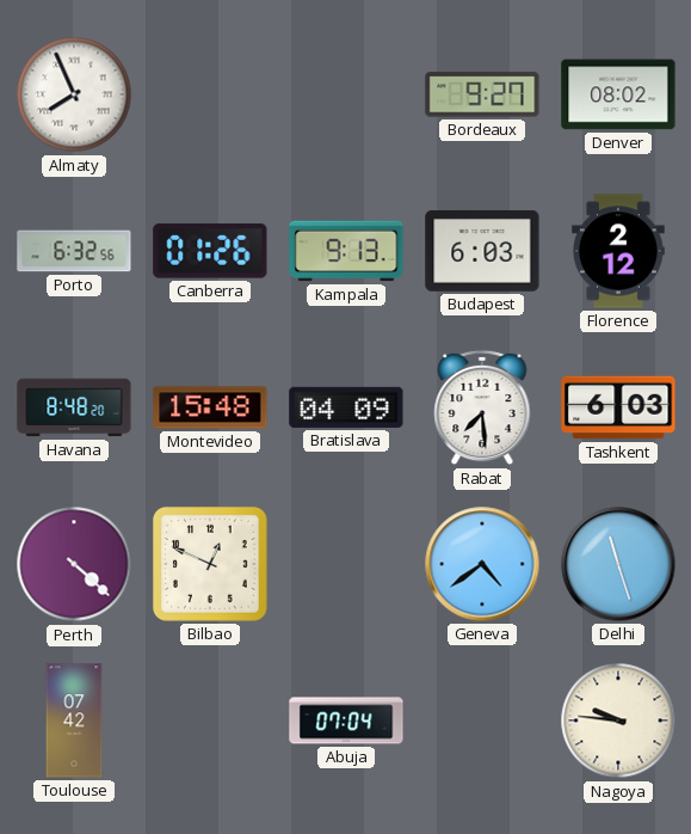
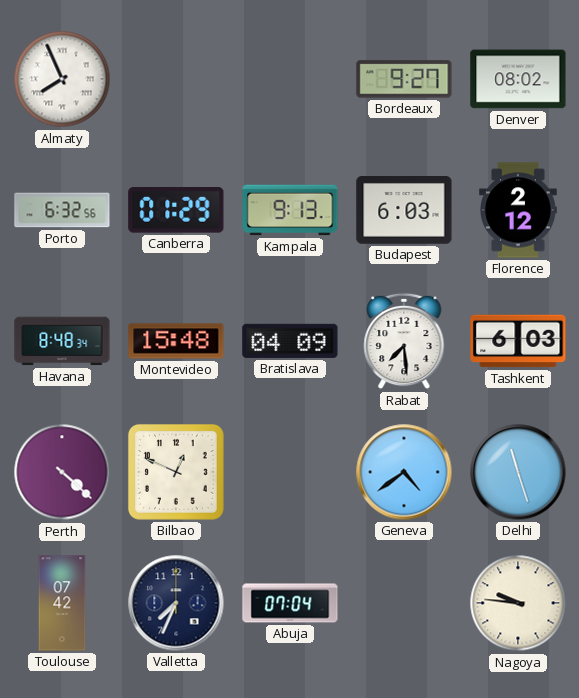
Canberra: 01:26 -> 01:29
Havana: 8:48:20 -> 8:48:34
Valletta: none -> 7:34
